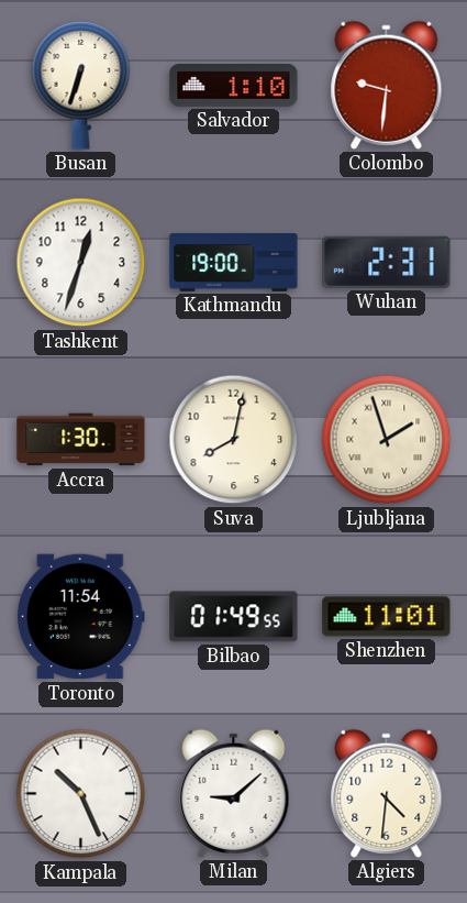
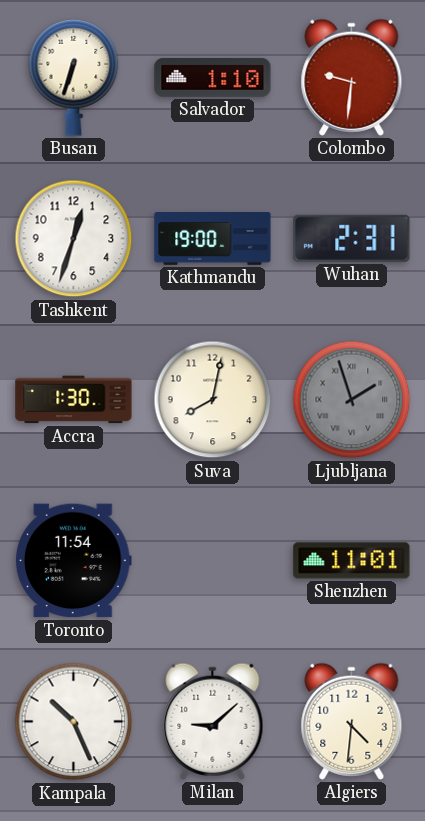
Ljubljana dial: cream -> grey
Bilbao: 01:49 -> none
